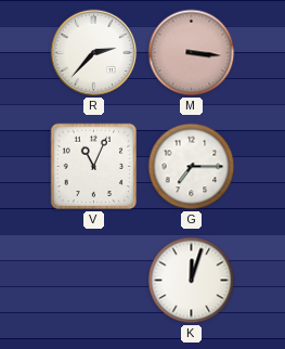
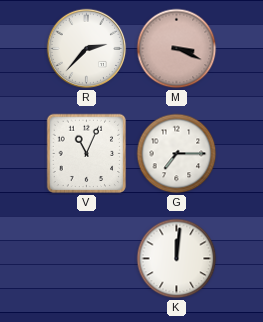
M: 3:16 -> 3:19
K: 12:03 -> 12:01
